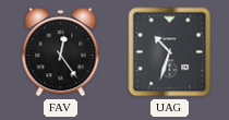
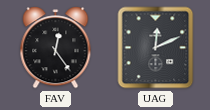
UAG: 10:33 -> 12:11
